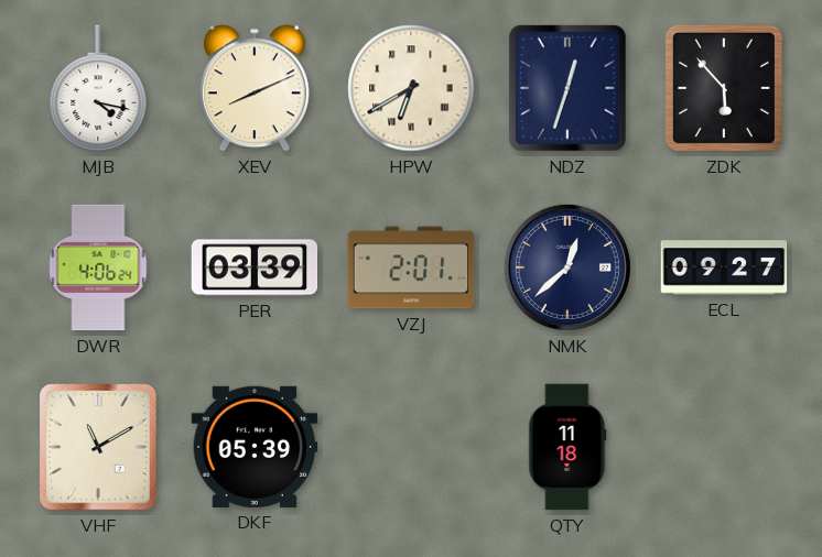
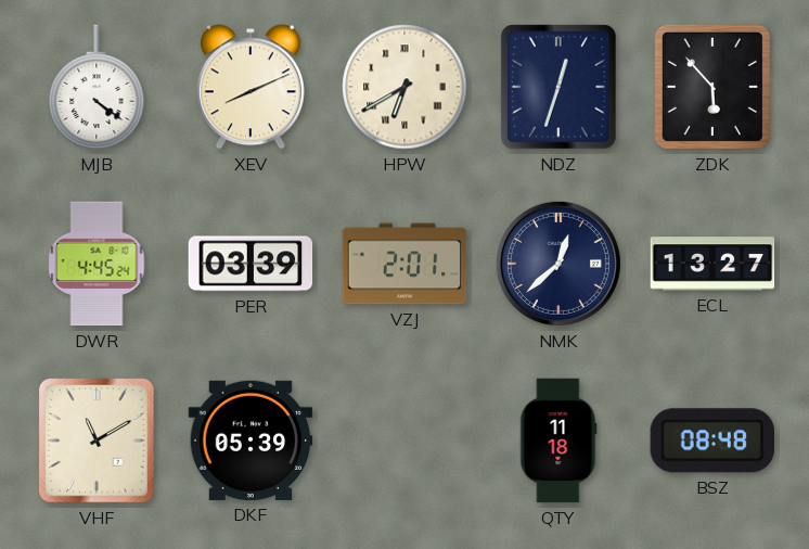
MJB: 4:17 -> 4:21
DWR: 4:06 -> 4:45
ECL: 09:27 -> 13:27
BSZ: none -> 08:48
